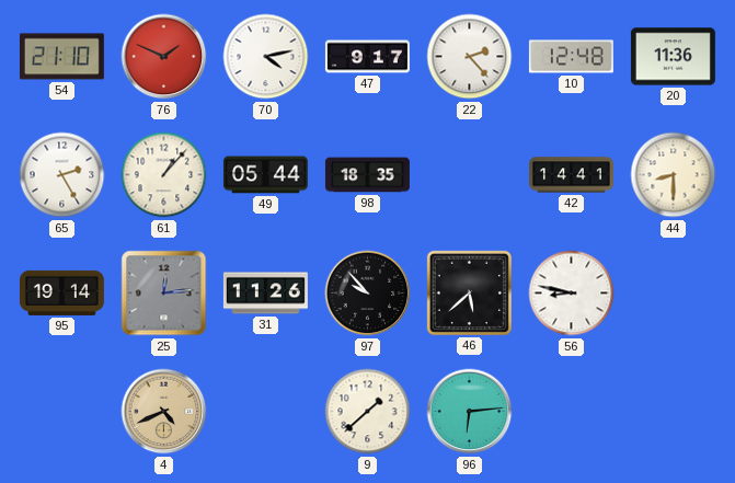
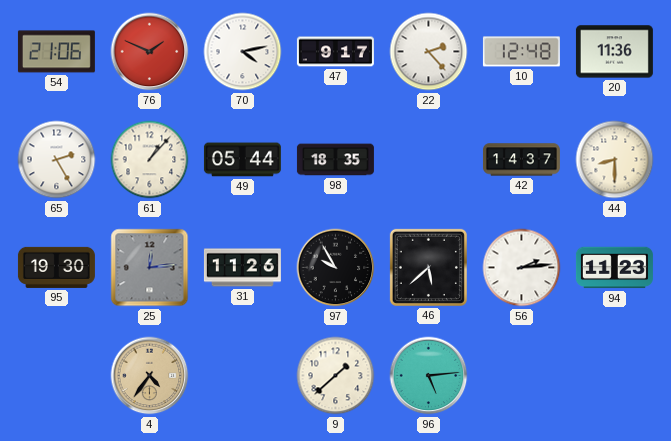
54: 21:10 -> 21:06
42: 14:41 -> 14:37
95: 19:14 -> 19:30
97: 9:53 -> 9:55
56: 8:47 -> 2:14
94: none -> 11:23
4: 4:41 -> 4:36
96: 6:14 -> 5:14
